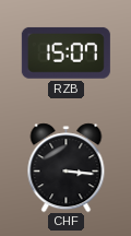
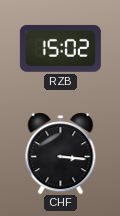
RZB: 15:07 -> 15:02
